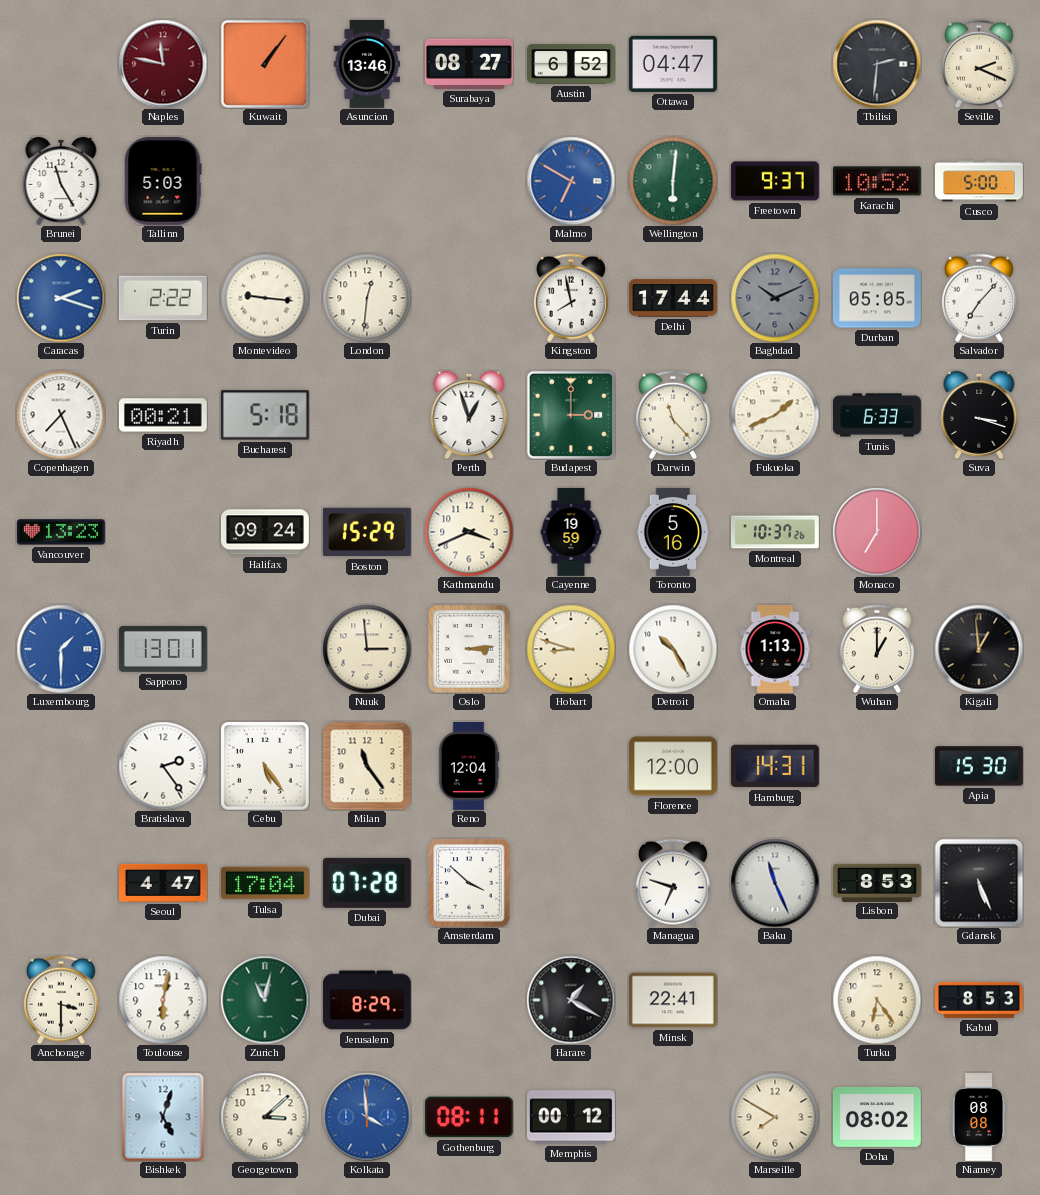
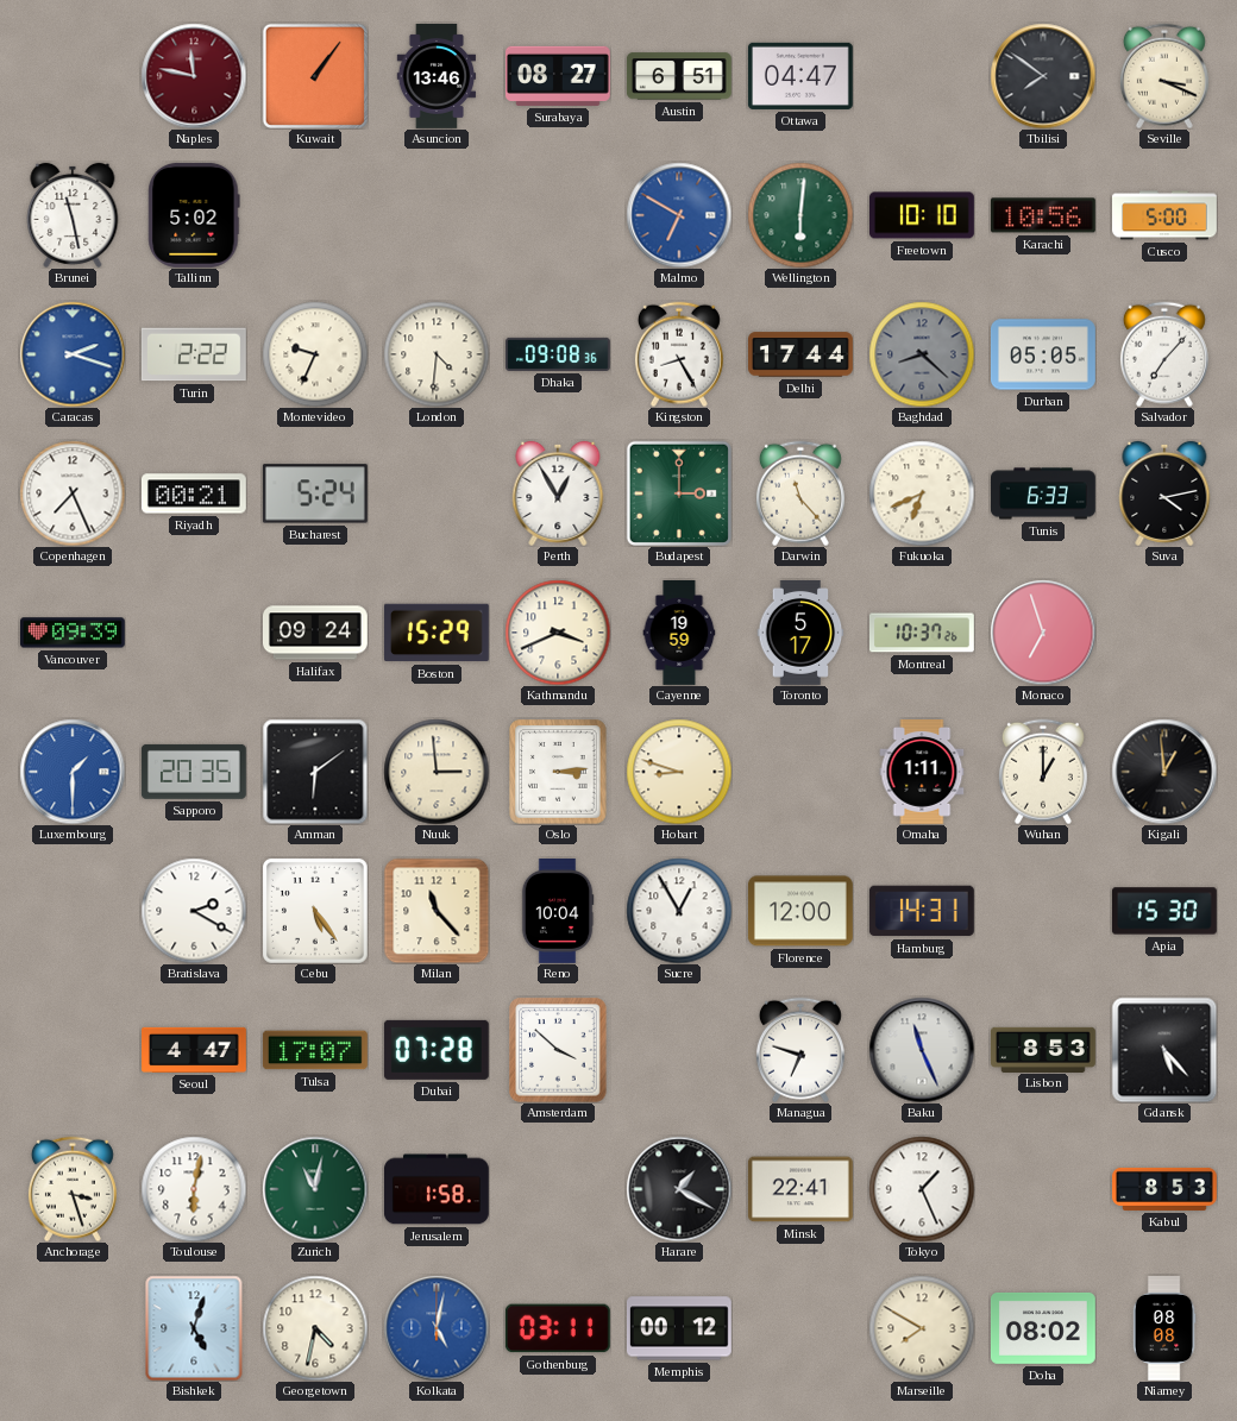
Austin: 6:52 -> 6:51
Tbilisi: 2:31 -> 7:51
Seville: 2:19 -> 3:19
Brunei: 11:25 -> 11:28
Tallinn: 5:03 -> 5:02
Freetown: 9:37 -> 10:10
Karachi: 10:52 -> 10:56
Montevideo: 9:16 -> 9:34
London: 12:31 -> 4:31
Dhaka: none -> 09:08
Kingston: 7:58 -> 8:25
Baghdad: 10:11 -> 8:22
Bucharest: 5:18 -> 5:24
Perth: 12:57 -> 12:55
Fukuoka: 1:41 -> 6:41
Suva: 3:18 -> 4:13
Vancouver: 13:23 -> 09:39
Toronto: 5:16 -> 5:17
Monaco: 7:00 -> 6:57
Sapporo: 13:01 -> 20:35
Amman: none -> 6:09
Detroit: 10:25 -> none
Omaha: 1:13 -> 1:11
Bratislava: 2:24 -> 2:20
Milan: 11:24 -> 11:23
Reno: 12:04 -> 10:04
Sucre: none -> 12:55
Tulsa: 17:04 -> 17:07
Gdansk: 5:26 -> 5:23
Anchorage: 3:30 -> 3:27
Jerusalem: 8:29 -> 1:58
Tokyo: none -> 1:26
Turku: 6:24 -> none
Georgetown: 3:08 -> 4:32
Kolkata: 3:59 -> 5:02
Gothenburg: 08:11 -> 03:11
